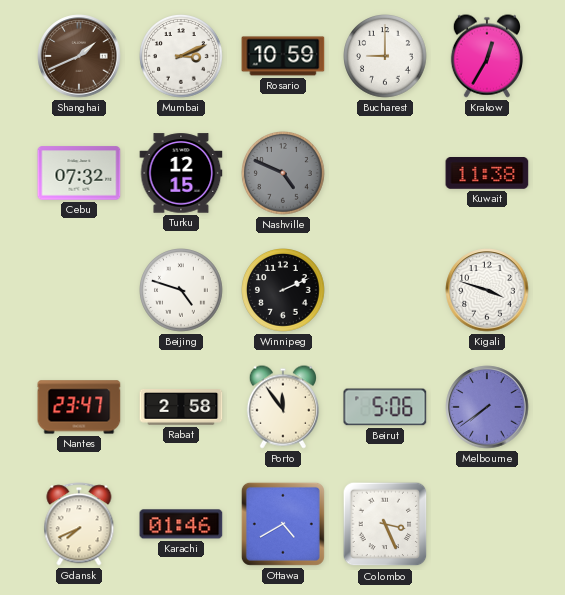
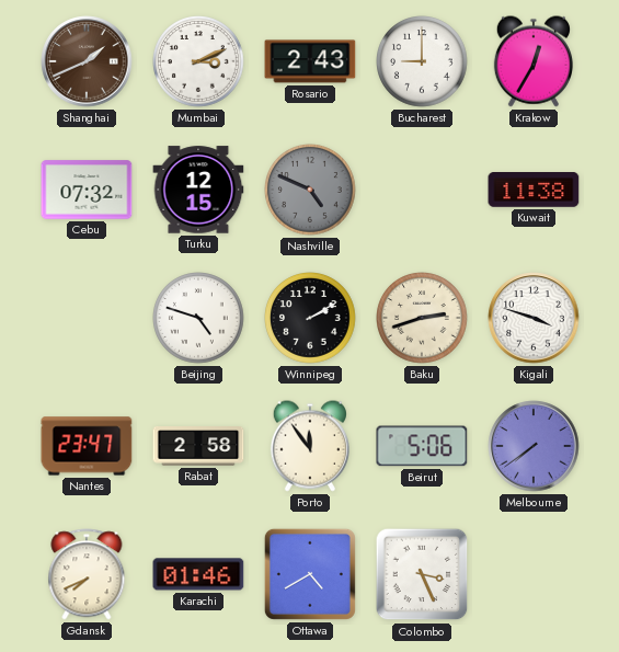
Rosario: 10:59 -> 2:43
Winnipeg: 2:11 -> 2:10
Baku: none -> 2:42
